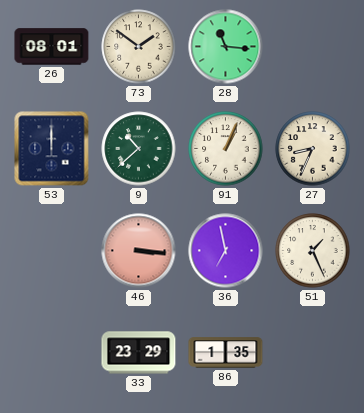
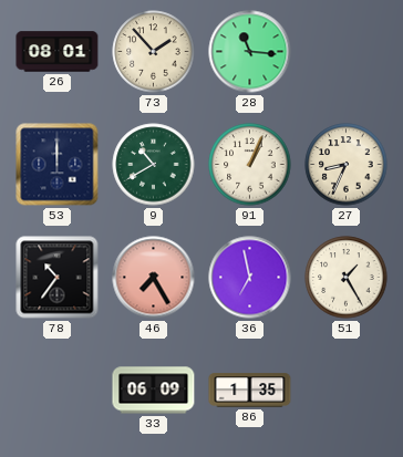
73: 1:51 -> 1:53
9: 10:38 -> 10:40
78: none -> 10:36
46: 3:16 -> 7:25
51: 1:26 -> 1:25
33: 23:29 -> 06:09
